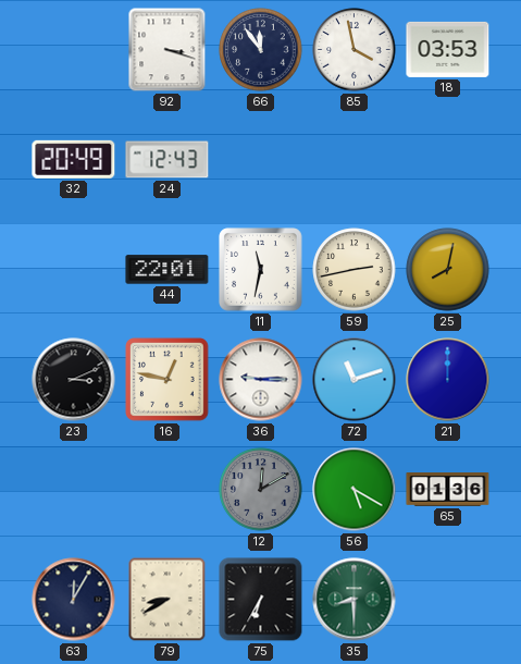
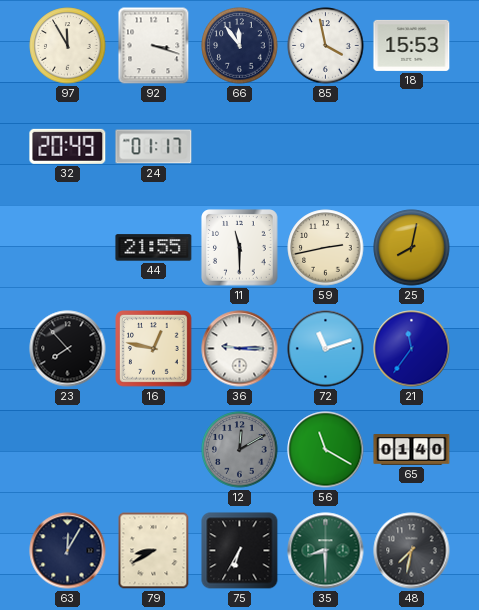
97: none -> 11:55
18: 03:53 -> 15:53
24: 12:43 -> 01:17
44: 22:01 -> 21:55
11: 11:32 -> 11:30
23: 3:11 -> 7:53
21: 12:00 -> 11:36
56: 5:20 -> 11:20
65: 01:36 -> 01:40
48: none -> 7:32
